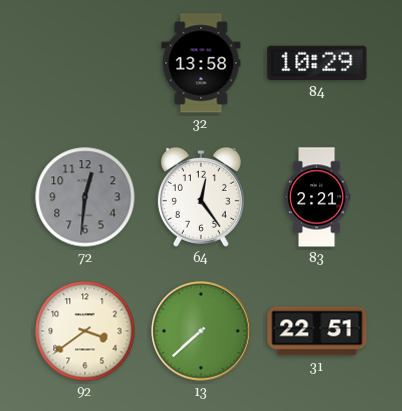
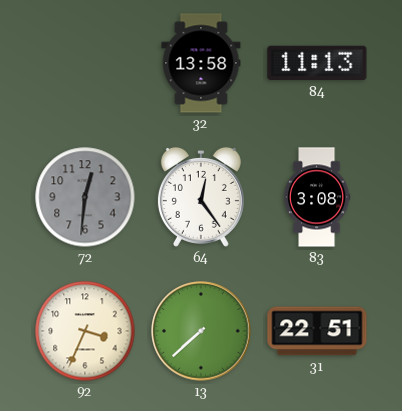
84: 10:29 -> 11:13
83: 2:21 -> 3:08
92: 3:39 -> 3:34
